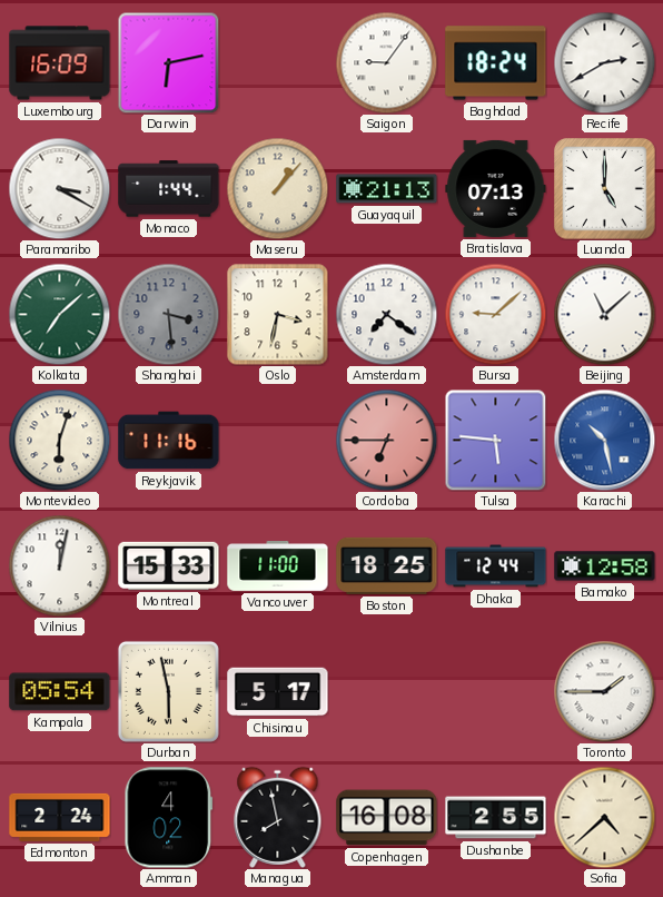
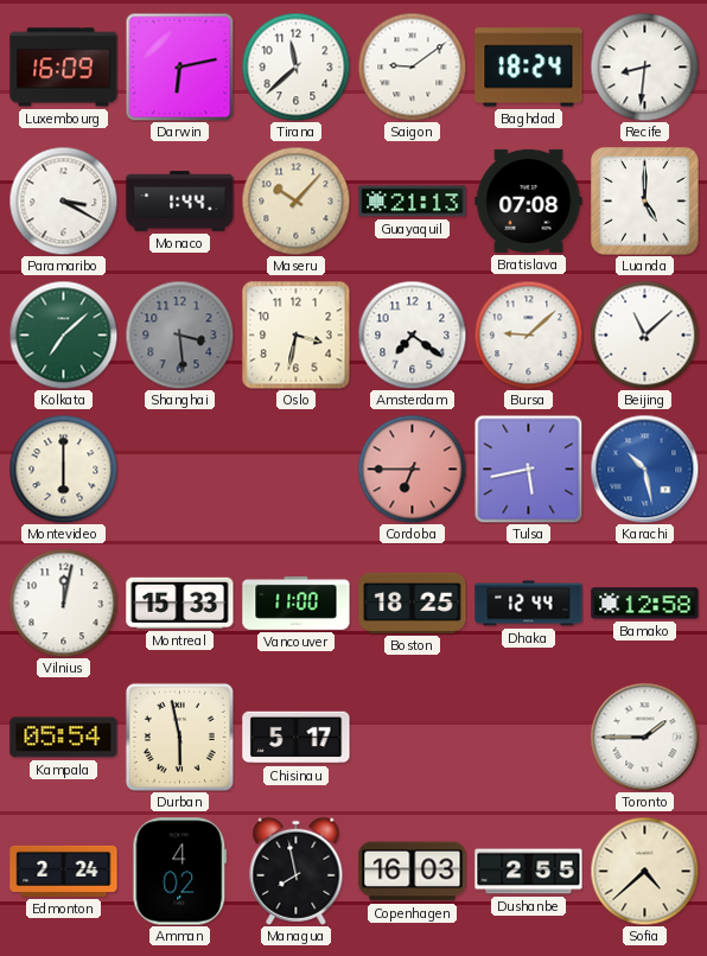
Tirana: none -> 11:38
Saigon: 9:06 -> 9:09
Recife: 2:40 -> 8:31
Maseru: 1:07 -> 10:07
Bratislava: 07:13 -> 07:08
Montevideo: 6:03 -> 6:00
Reykjavik: 11:16 -> none
Tulsa: 5:46 -> 5:43
Copenhagen: 16:08 -> 16:03
